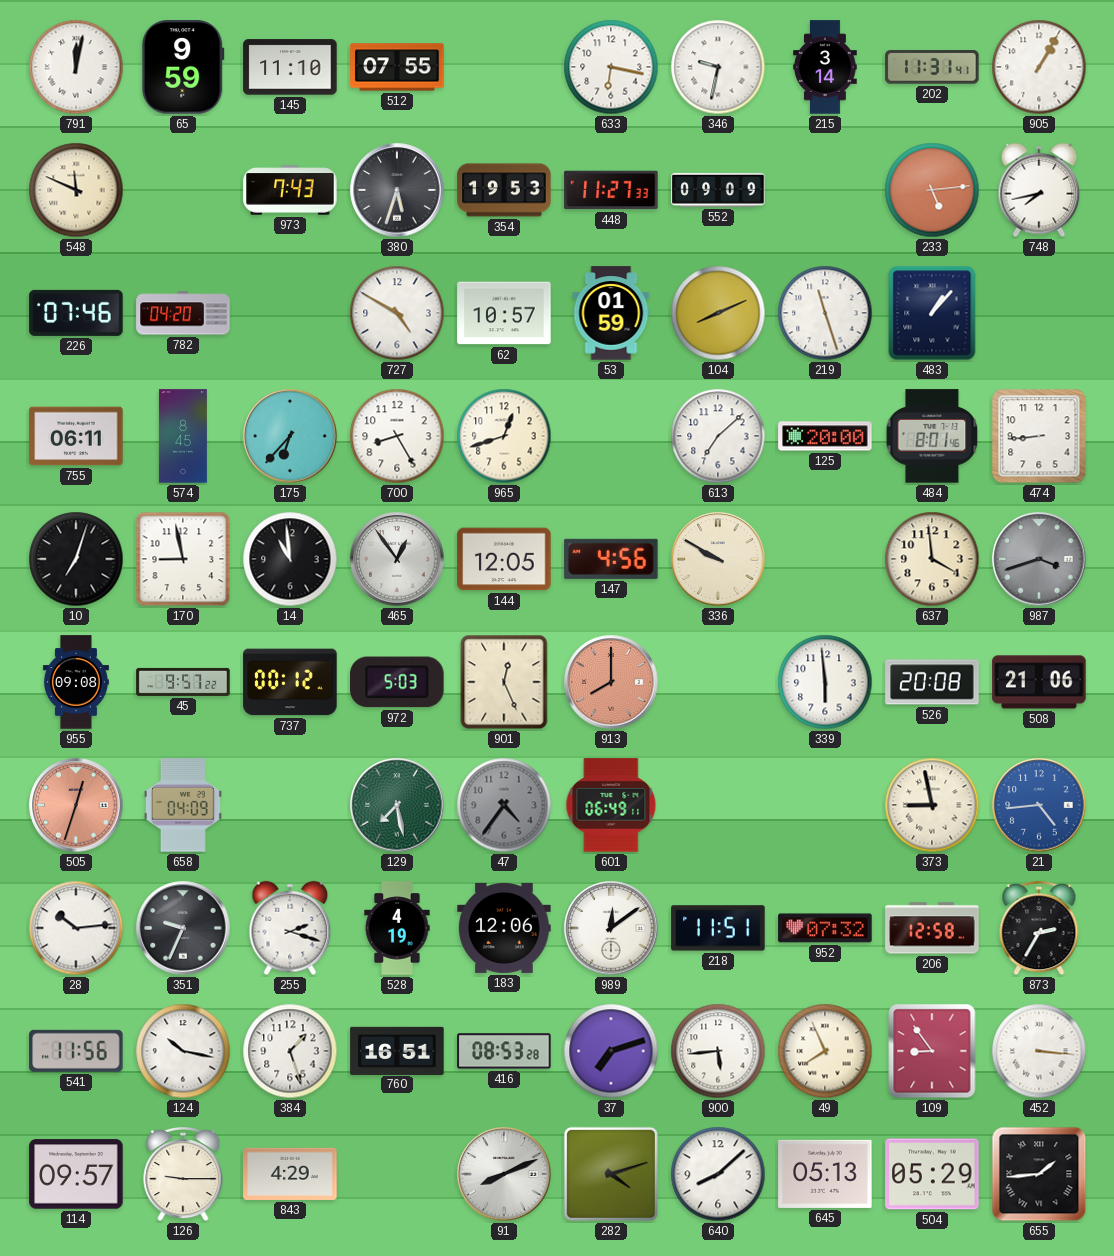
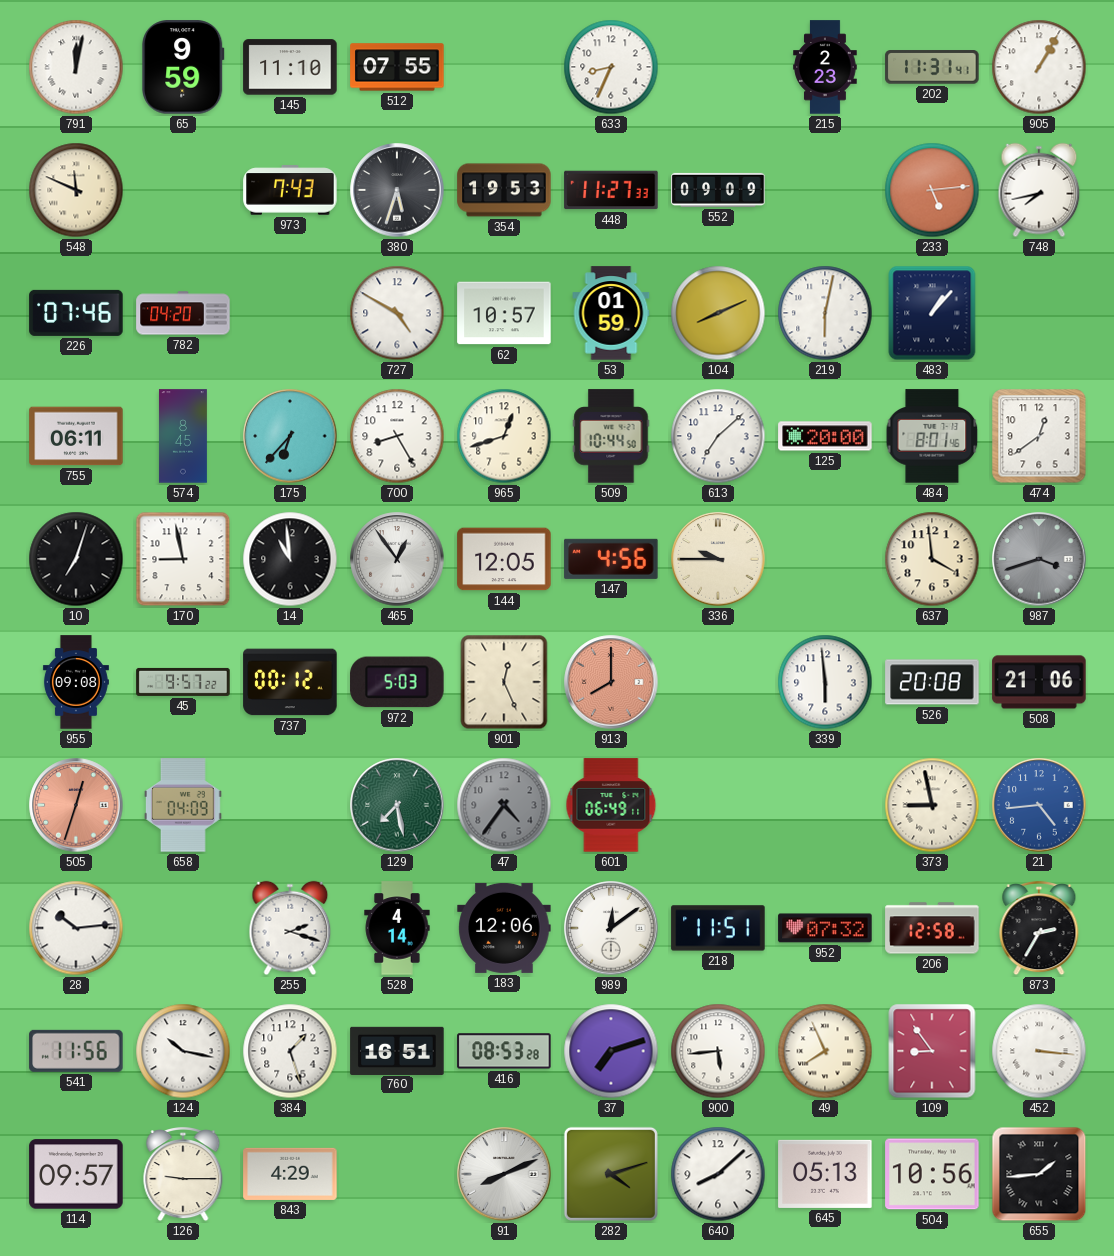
633: 6:17 -> 8:34
346: 9:32 -> none
215: 3:14 -> 2:23
219: 11:27 -> 6:02
509: none -> 10:44
474: 8:44 -> 12:39
336: 9:50 -> 9:45
351: 9:34 -> none
528: 4:19 -> 4:14
504: 05:29 -> 10:56
